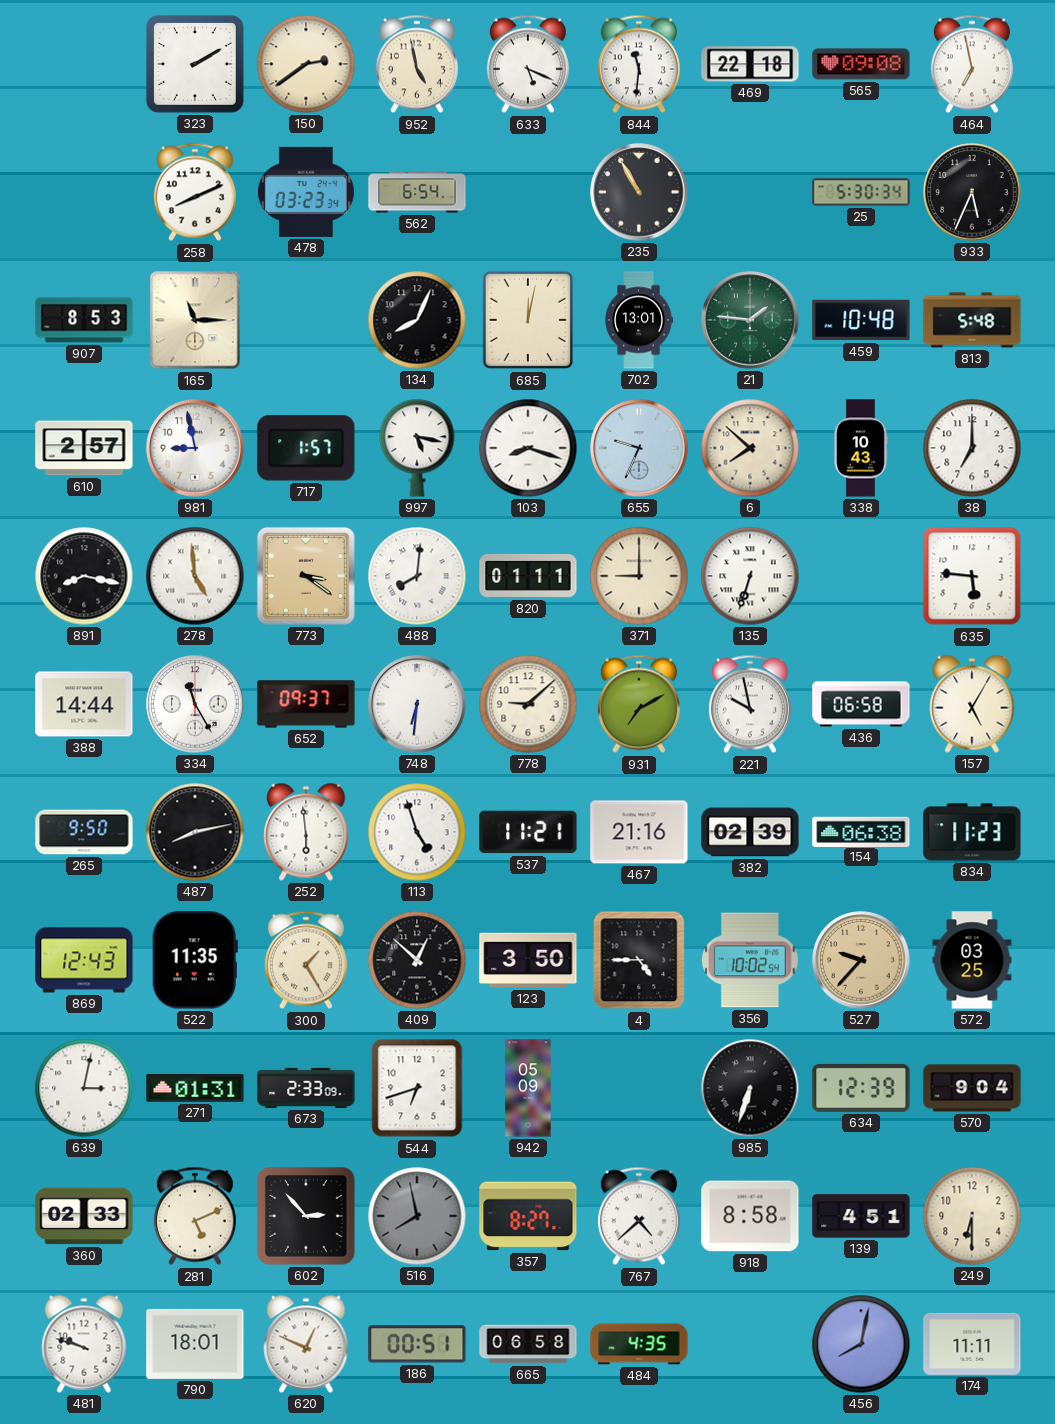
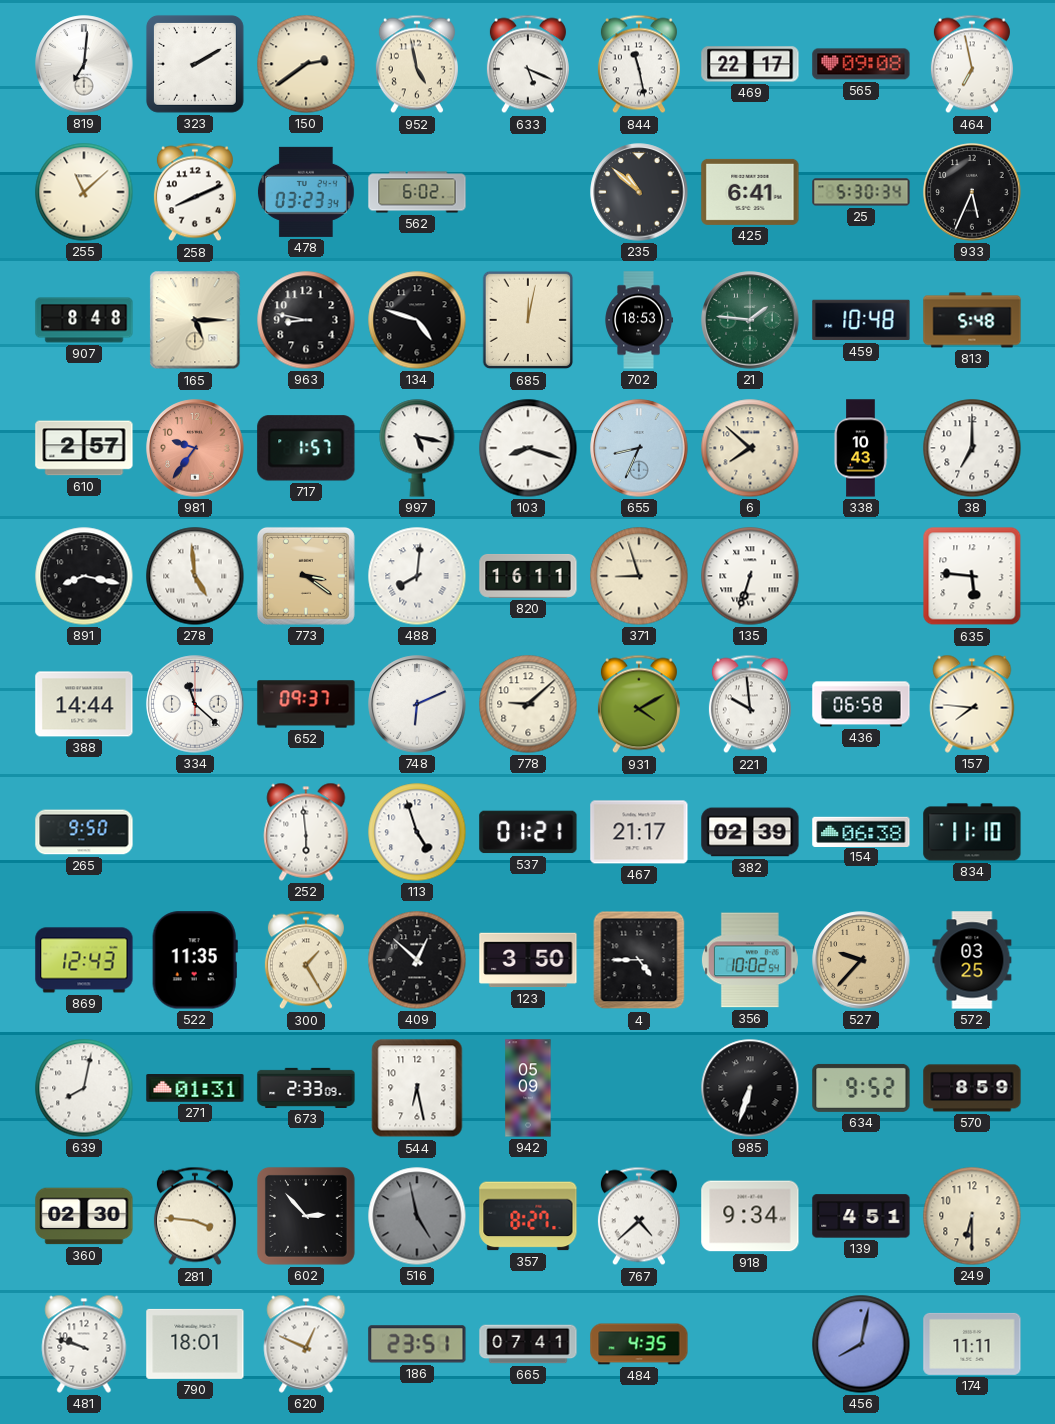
819: none -> 7:01
844: 11:31 -> 11:28
469: 22:18 -> 22:17
255: none -> 11:08
562: 6:54 -> 6:02
235: 10:55 -> 10:52
425: none -> 6:41
907: 8:53 -> 8:48
165: 11:15 -> 5:15
963: none -> 8:47
134: 8:04 -> 4:48
702: 13:01 -> 18:53
981: 8:58 -> 9:36
981 dial: white -> salmon
655: 9:34 -> 8:34
820: 01:11 -> 16:11
371: 9:00 -> 8:57
334: 11:25 -> 11:22
748: 6:31 -> 6:11
931: 7:10 -> 4:10
221: 9:58 -> 9:59
157: 5:05 -> 7:46
487: 8:13 -> none
537: 11:21 -> 01:21
467: 21:16 -> 21:17
834: 11:23 -> 11:10
639: 3:02 -> 8:02
544: 6:42 -> 6:28
634: 12:39 -> 9:52
570: 9:04 -> 8:59
360: 02:33 -> 02:30
281: 5:11 -> 3:46
516: 7:58 -> 4:58
918: 8:58 -> 9:34
186: 00:51 -> 23:51
665: 06:58 -> 07:41
